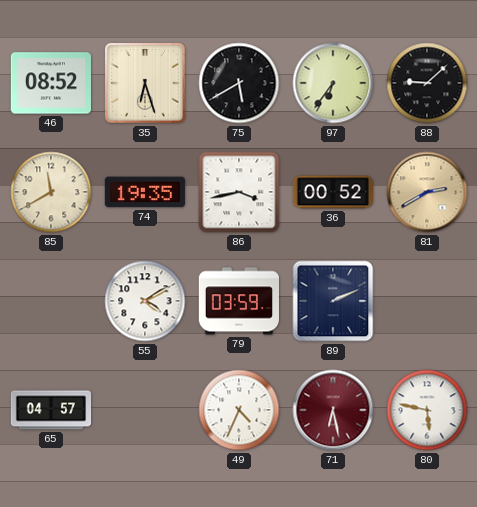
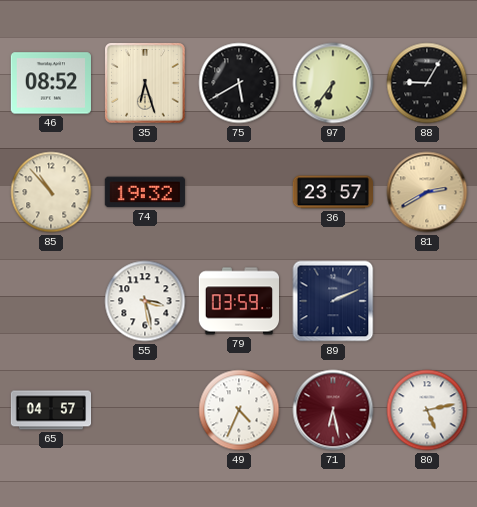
88: 9:08 -> 9:05
85: 11:40 -> 10:53
74: 19:35 -> 19:32
86: 3:43 -> none
36: 00:52 -> 23:57
55: 4:10 -> 3:28
80: 5:47 -> 5:13
